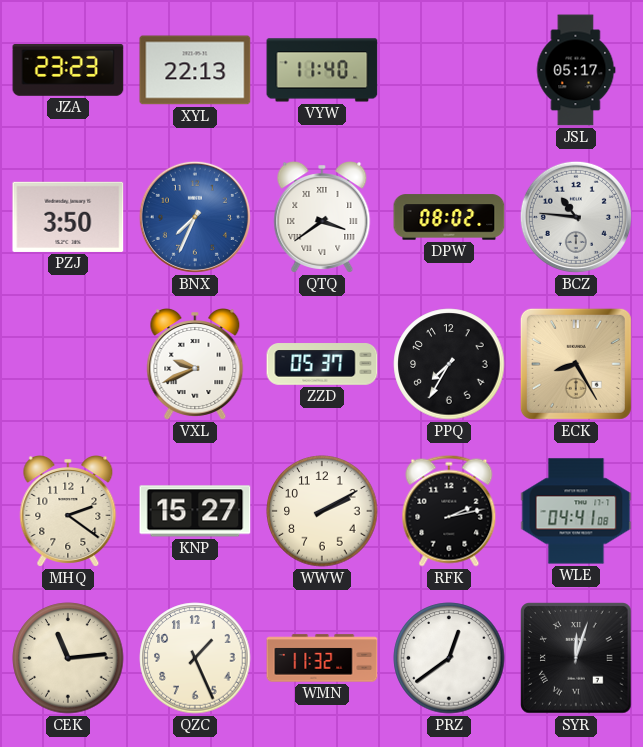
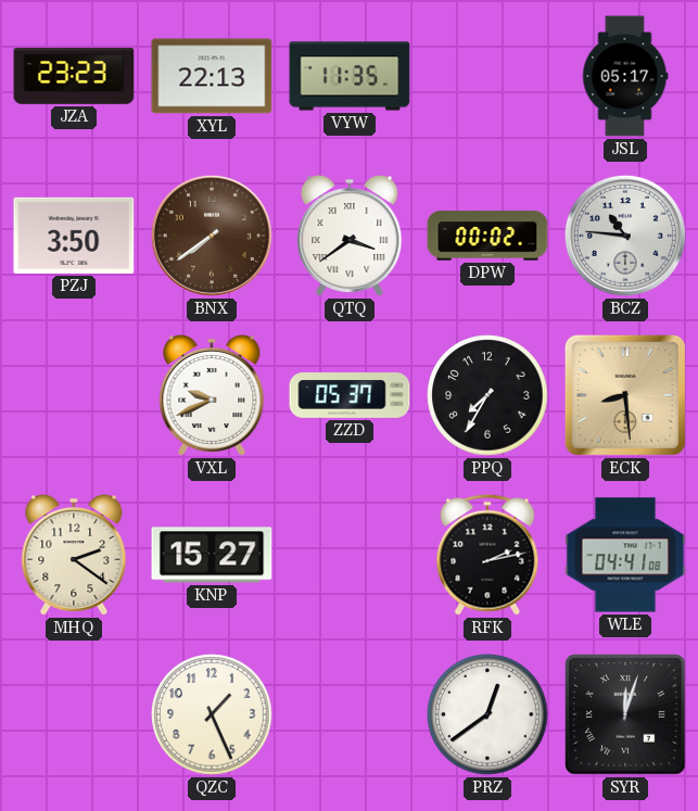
VYW: 11:40 -> 11:35
BNX: 7:34 -> 7:39
BNX dial: blue -> brown
DPW: 08:02 -> 00:02
ECK: 8:25 -> 8:29
WWW: 2:10 -> none
CEK: 11:14 -> none
WMN: 11:32 -> none
